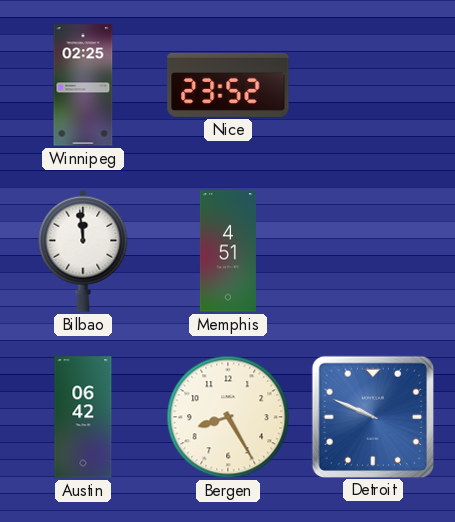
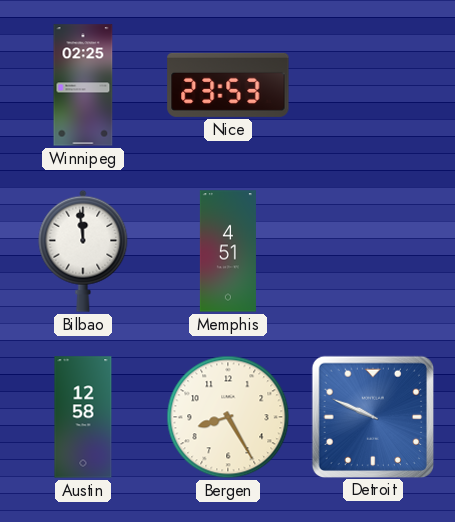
Nice: 23:52 -> 23:53
Austin: 06:42 -> 12:58
